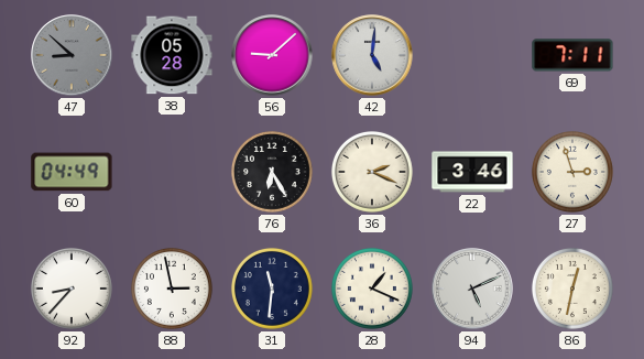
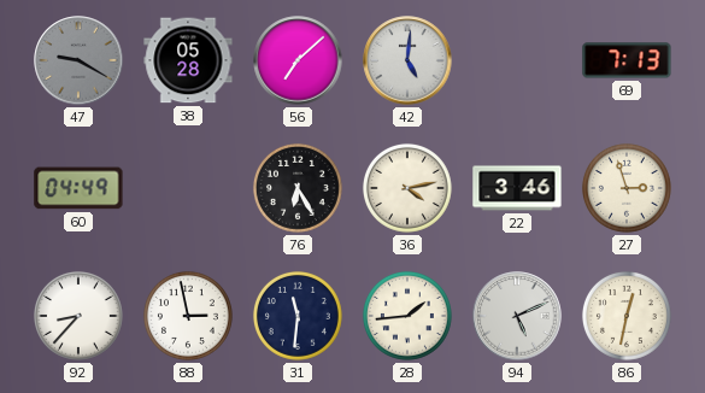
47: 8:52 -> 9:20
56: 9:08 -> 7:08
69: 7:11 -> 7:13
36: 2:19 -> 4:13
28: 1:19 -> 1:44
